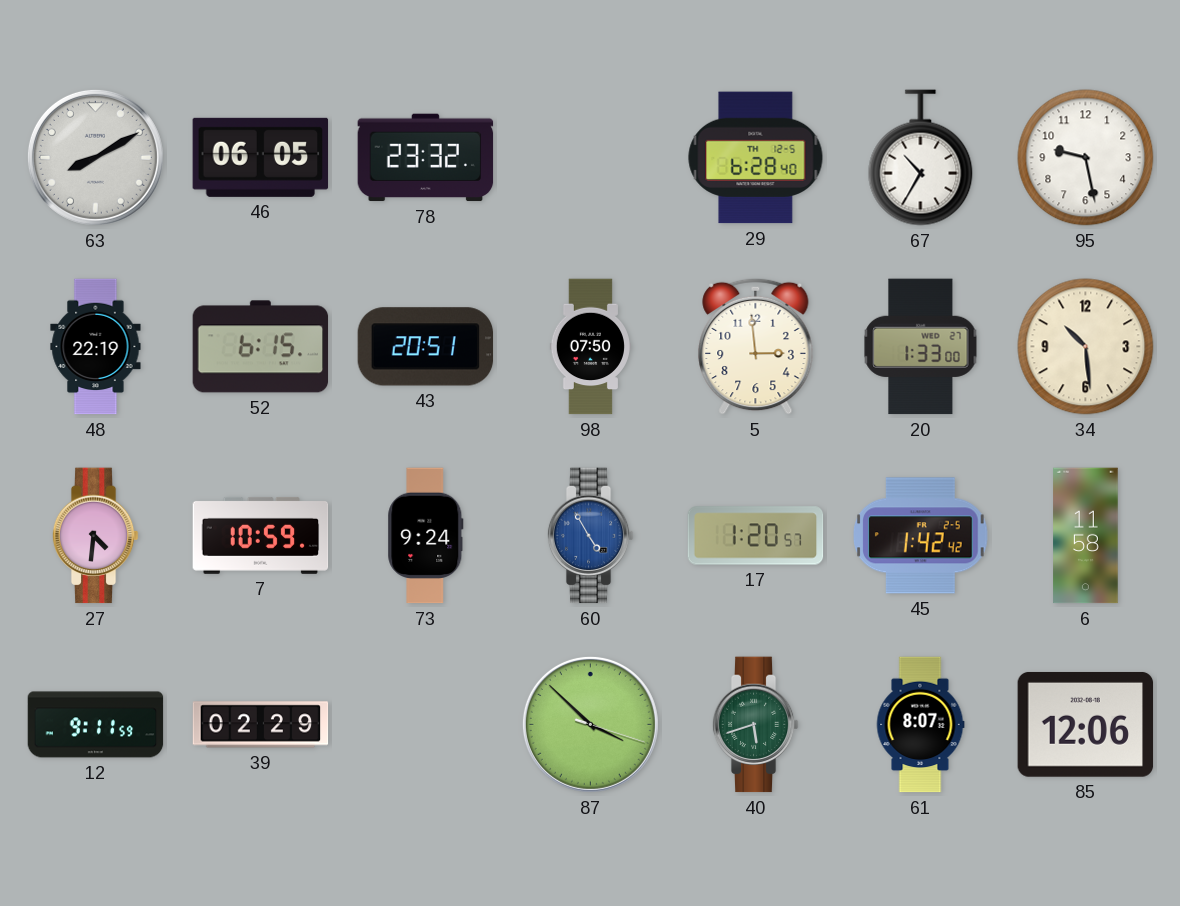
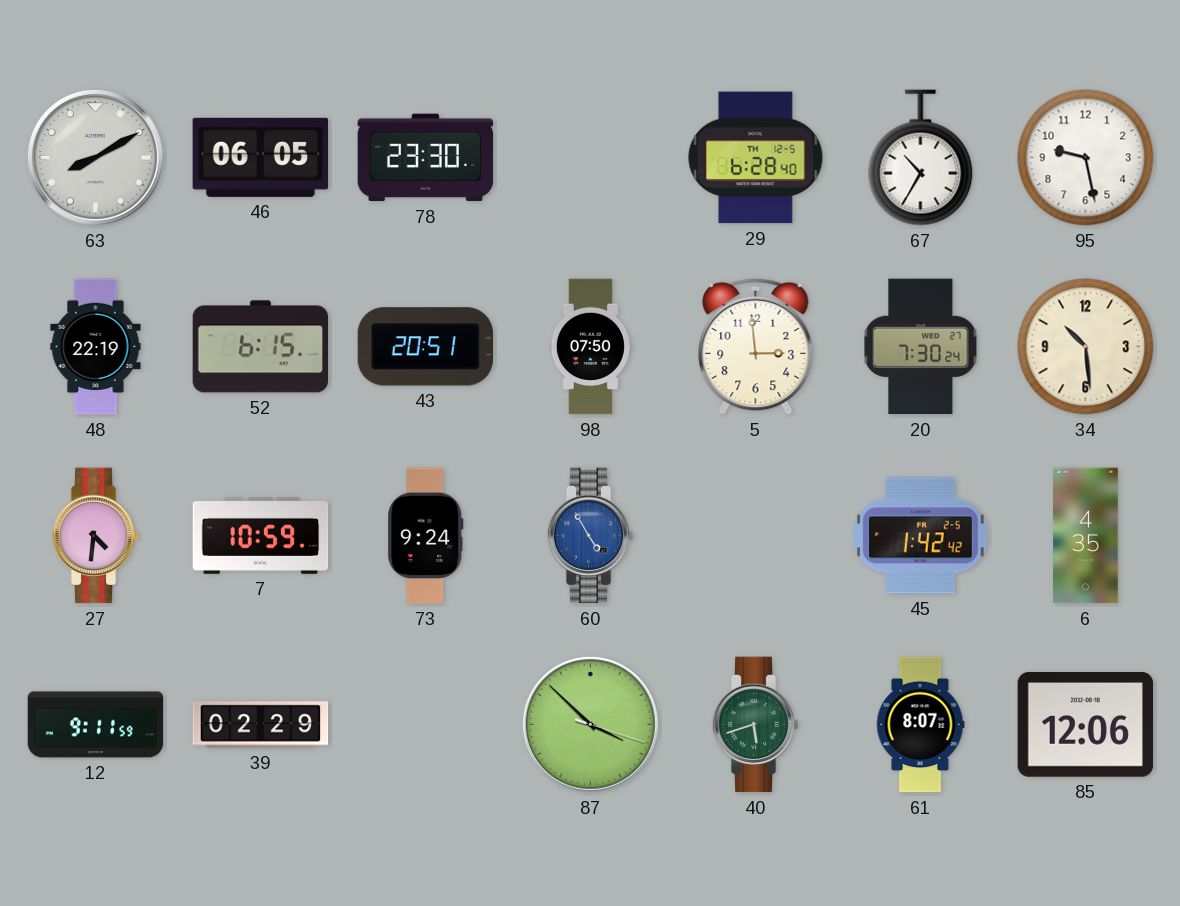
78: 23:32 -> 23:30
20: 1:33 -> 7:30
17: 1:20 -> none
6: 11:58 -> 4:35
